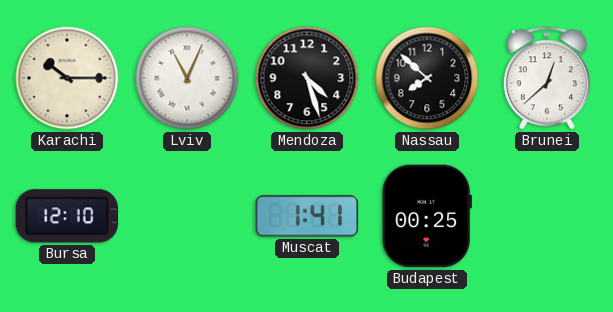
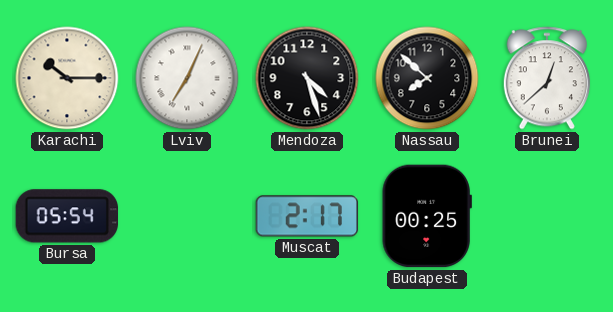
Lviv: 11:04 -> 7:04
Bursa: 12:10 -> 05:54
Muscat: 1:41 -> 2:17
